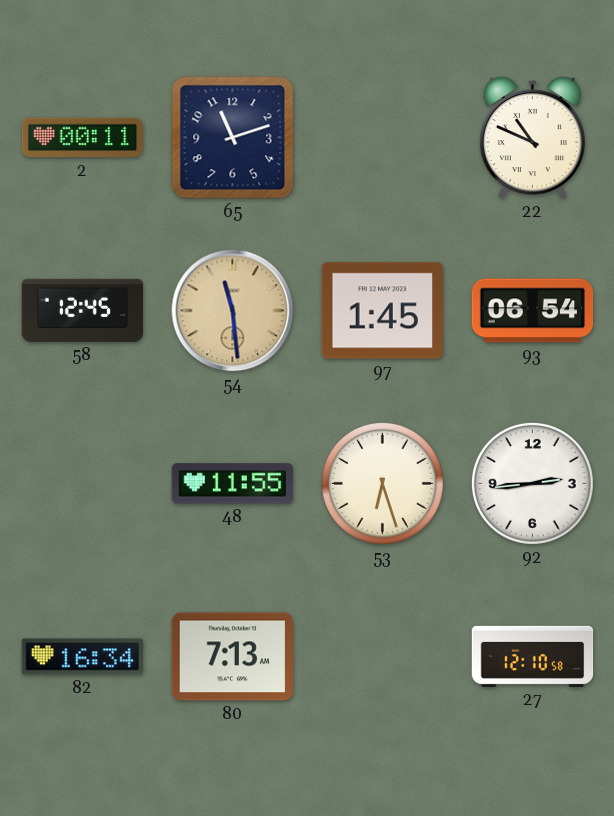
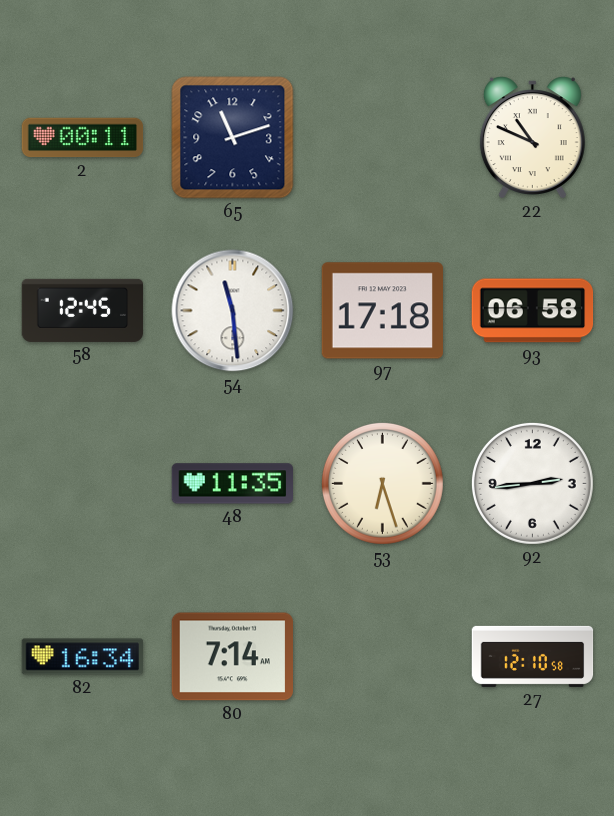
54 dial: champagne -> white
97: 1:45 -> 17:18
93: 06:54 -> 06:58
48: 11:55 -> 11:35
80: 7:13 -> 7:14
